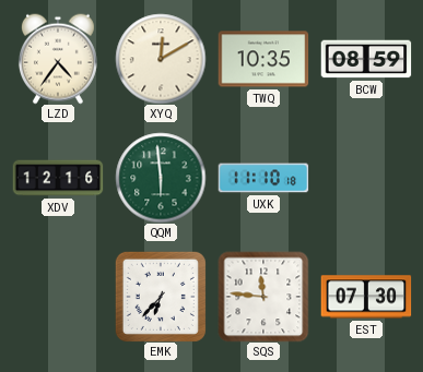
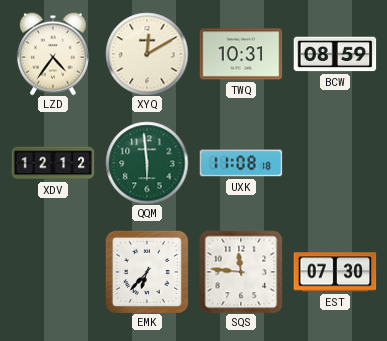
TWQ: 10:35 -> 10:31
XDV: 12:16 -> 12:12
UXK: 11:10 -> 11:08
